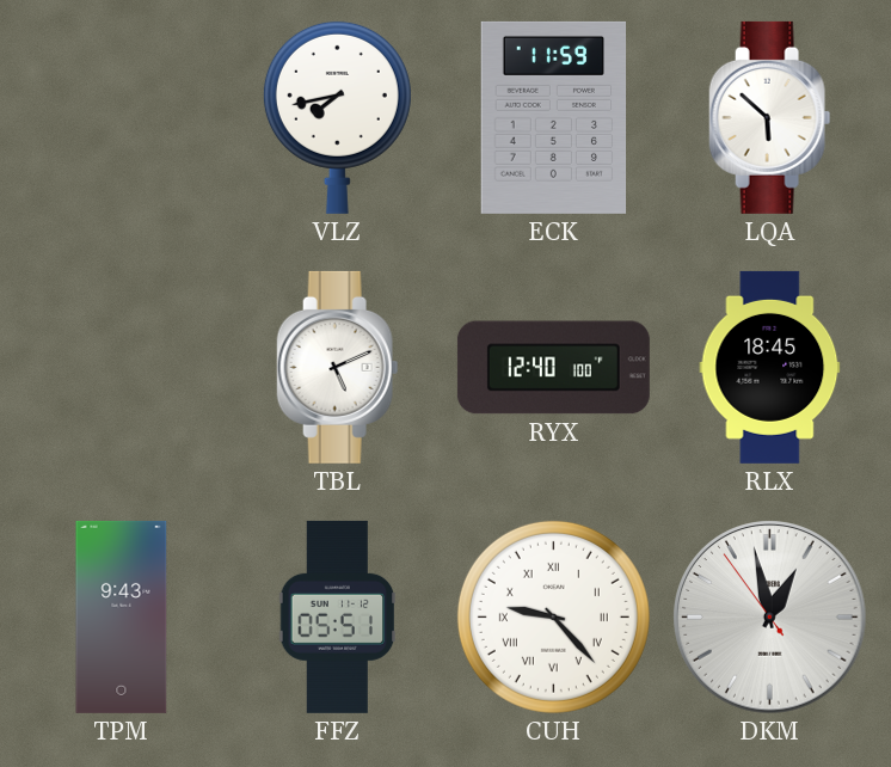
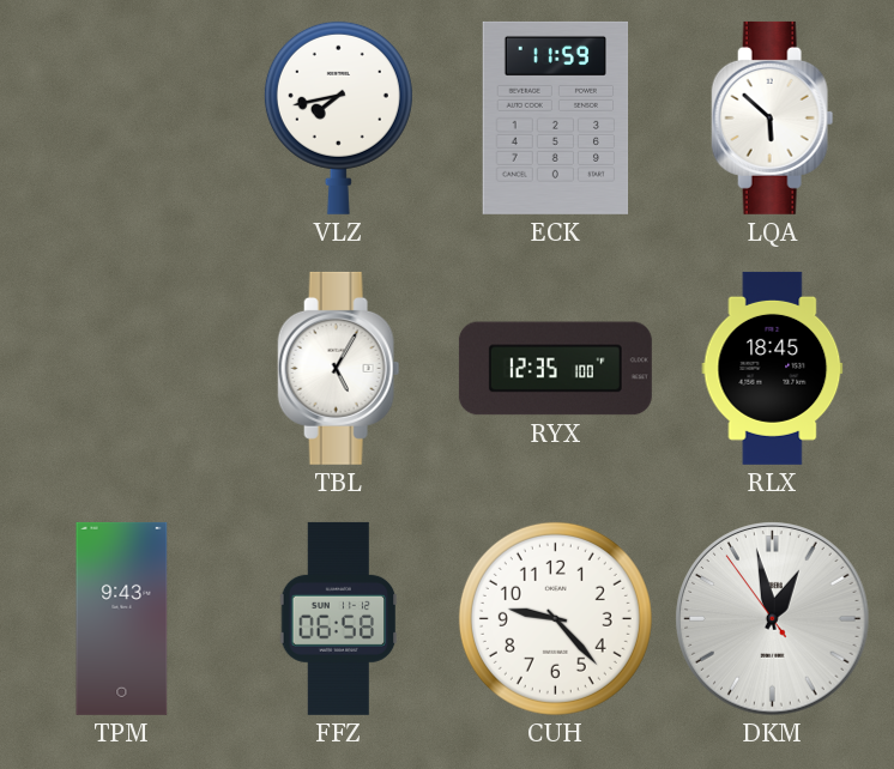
TBL: 5:11 -> 5:05
RYX: 12:40 -> 12:35
FFZ: 05:51 -> 06:58
CUH numerals: Roman -> Arabic
